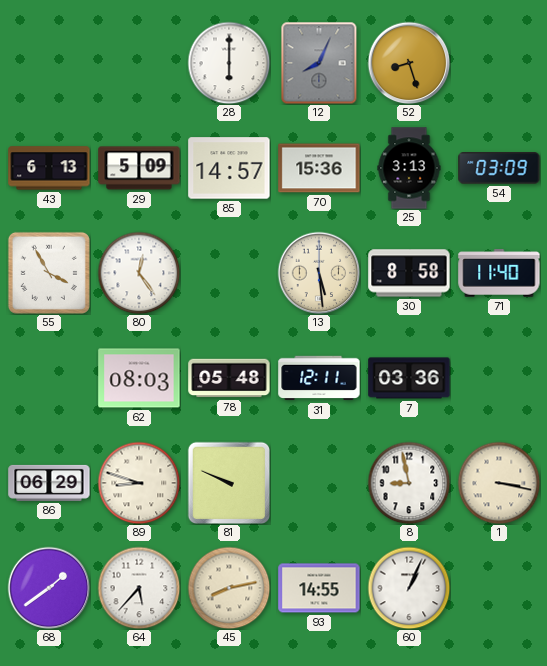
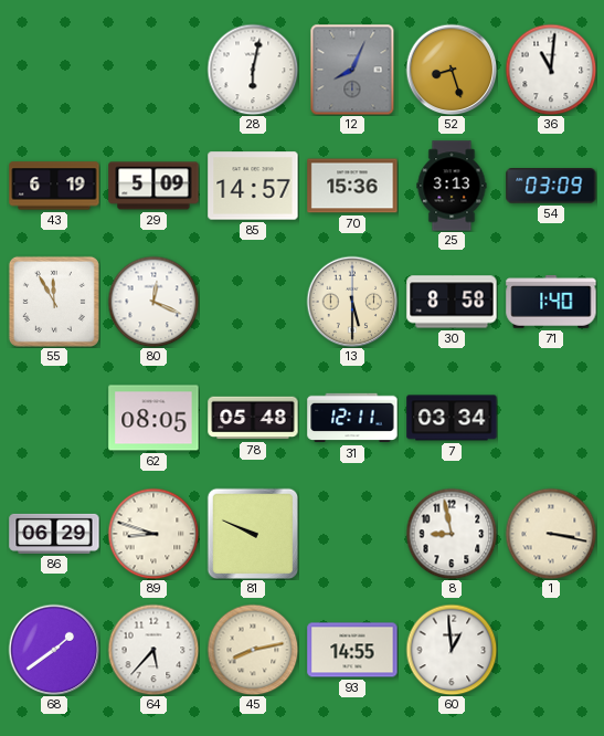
28: 6:00 -> 6:02
36: none -> 11:01
43: 6:13 -> 6:19
55: 3:55 -> 11:55
80: 12:24 -> 12:19
13: 5:29 -> 5:30
71: 11:40 -> 1:40
62: 08:03 -> 08:05
7: 03:36 -> 03:34
60: 1:04 -> 12:59
